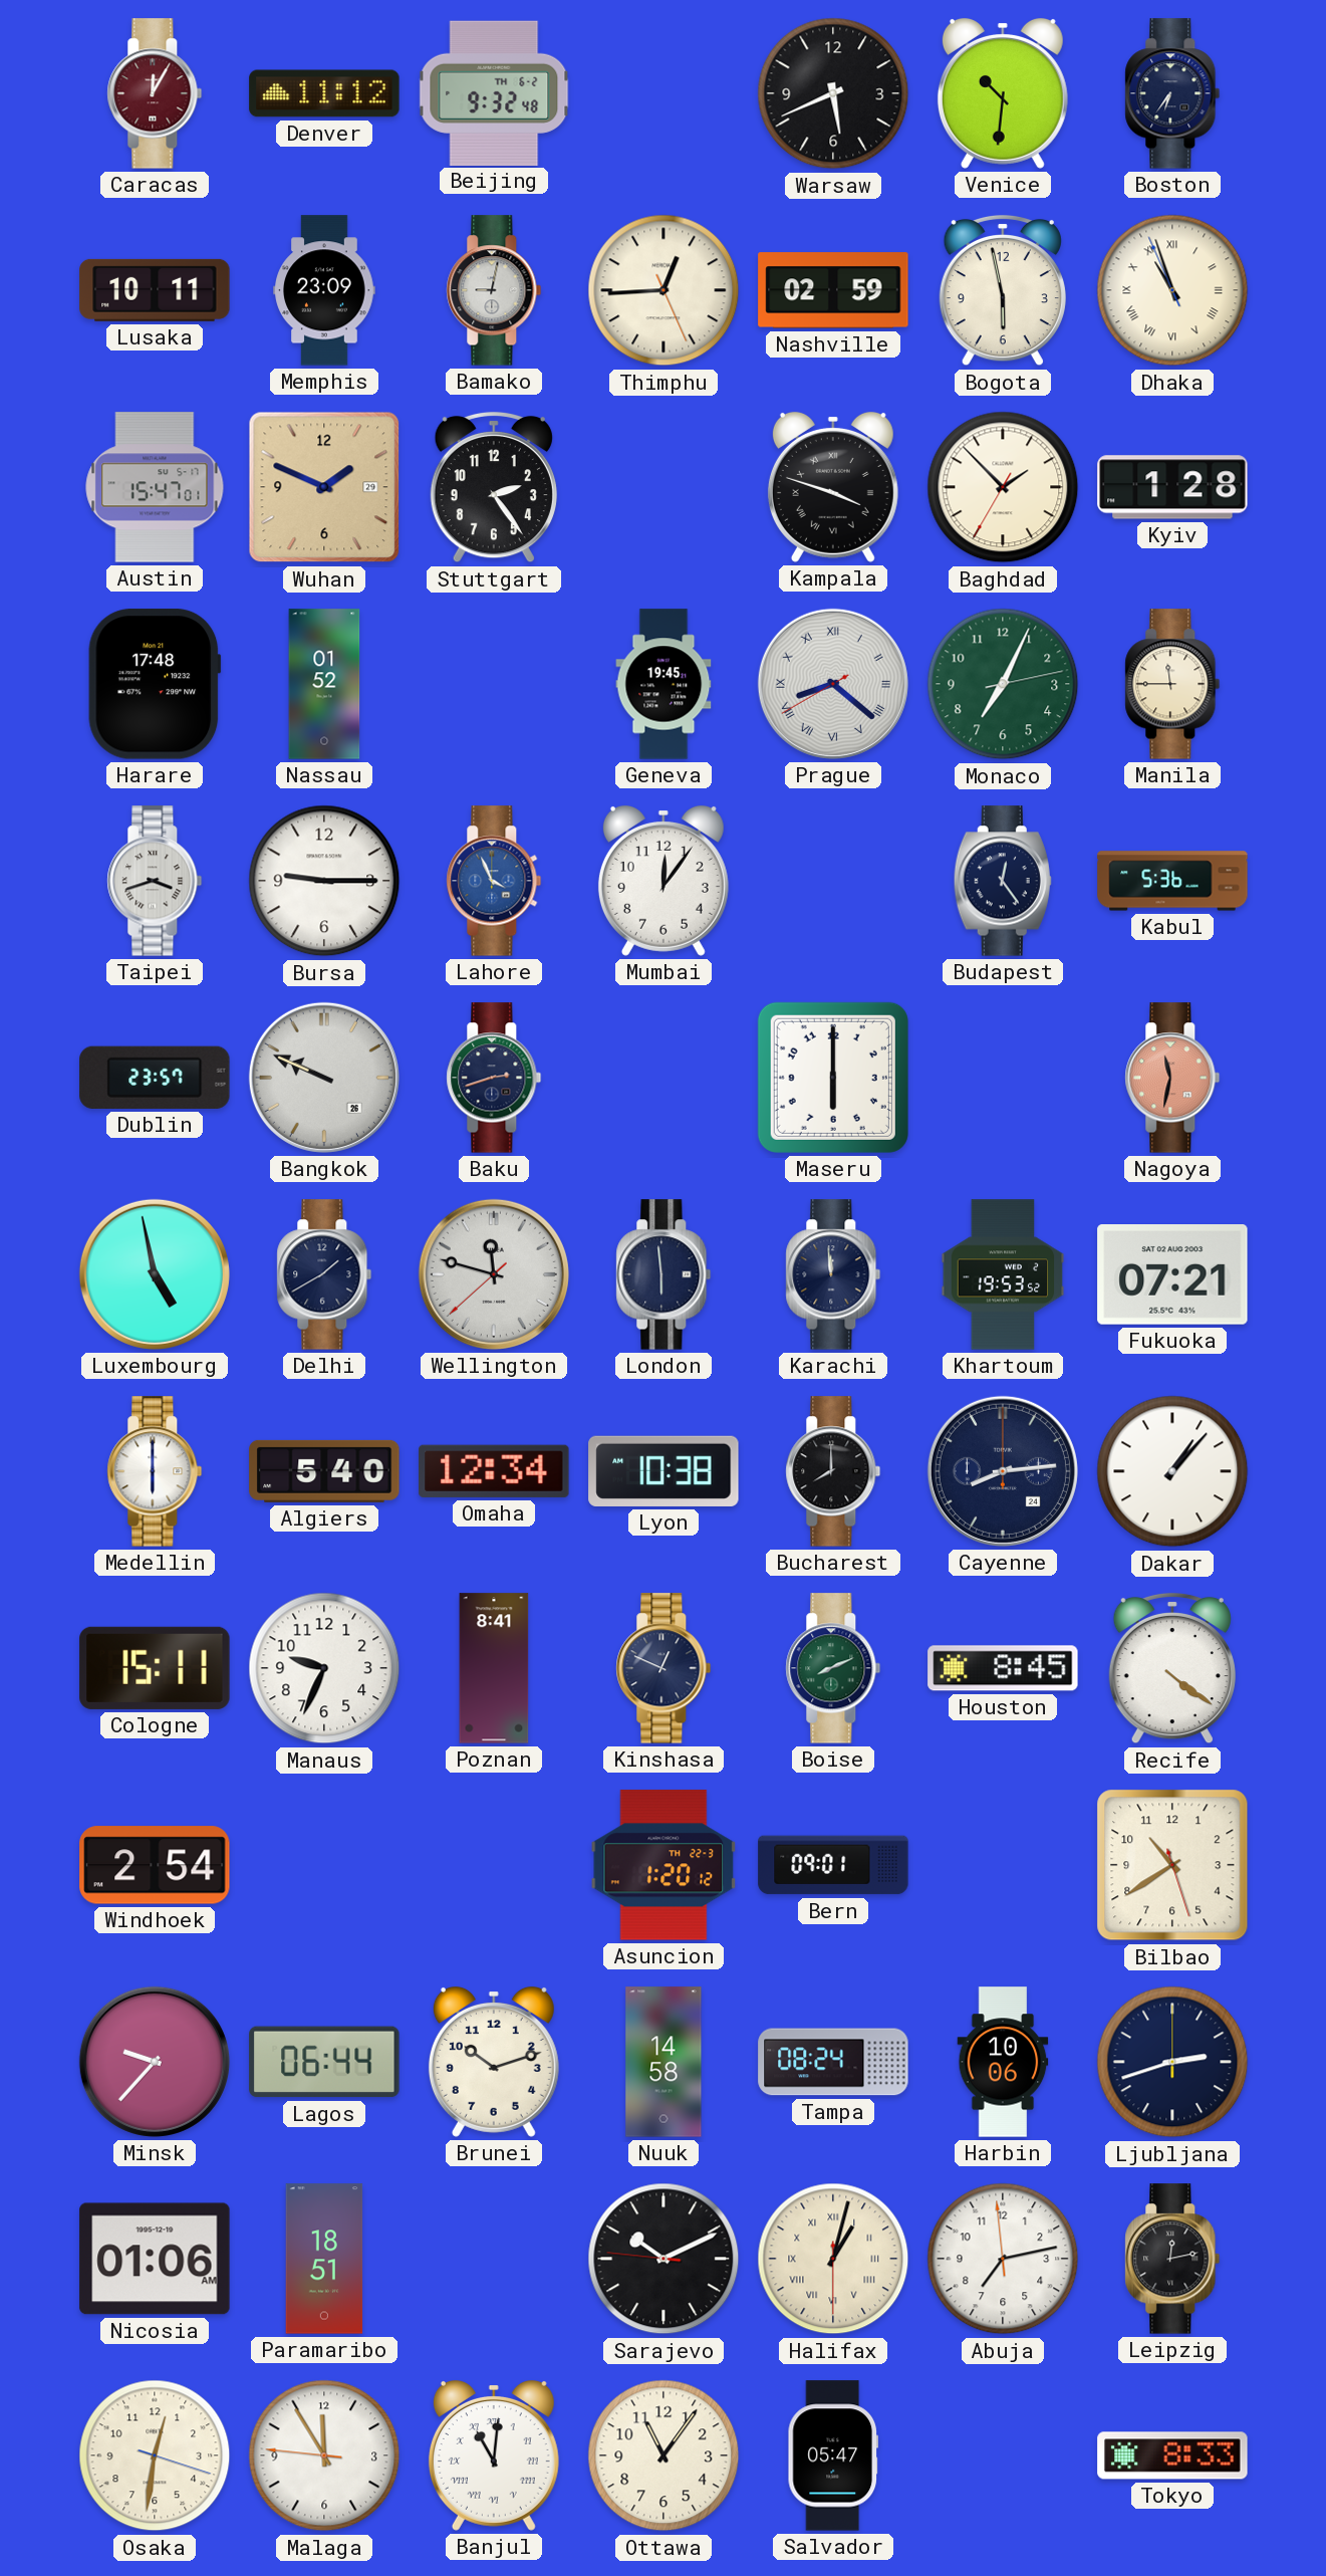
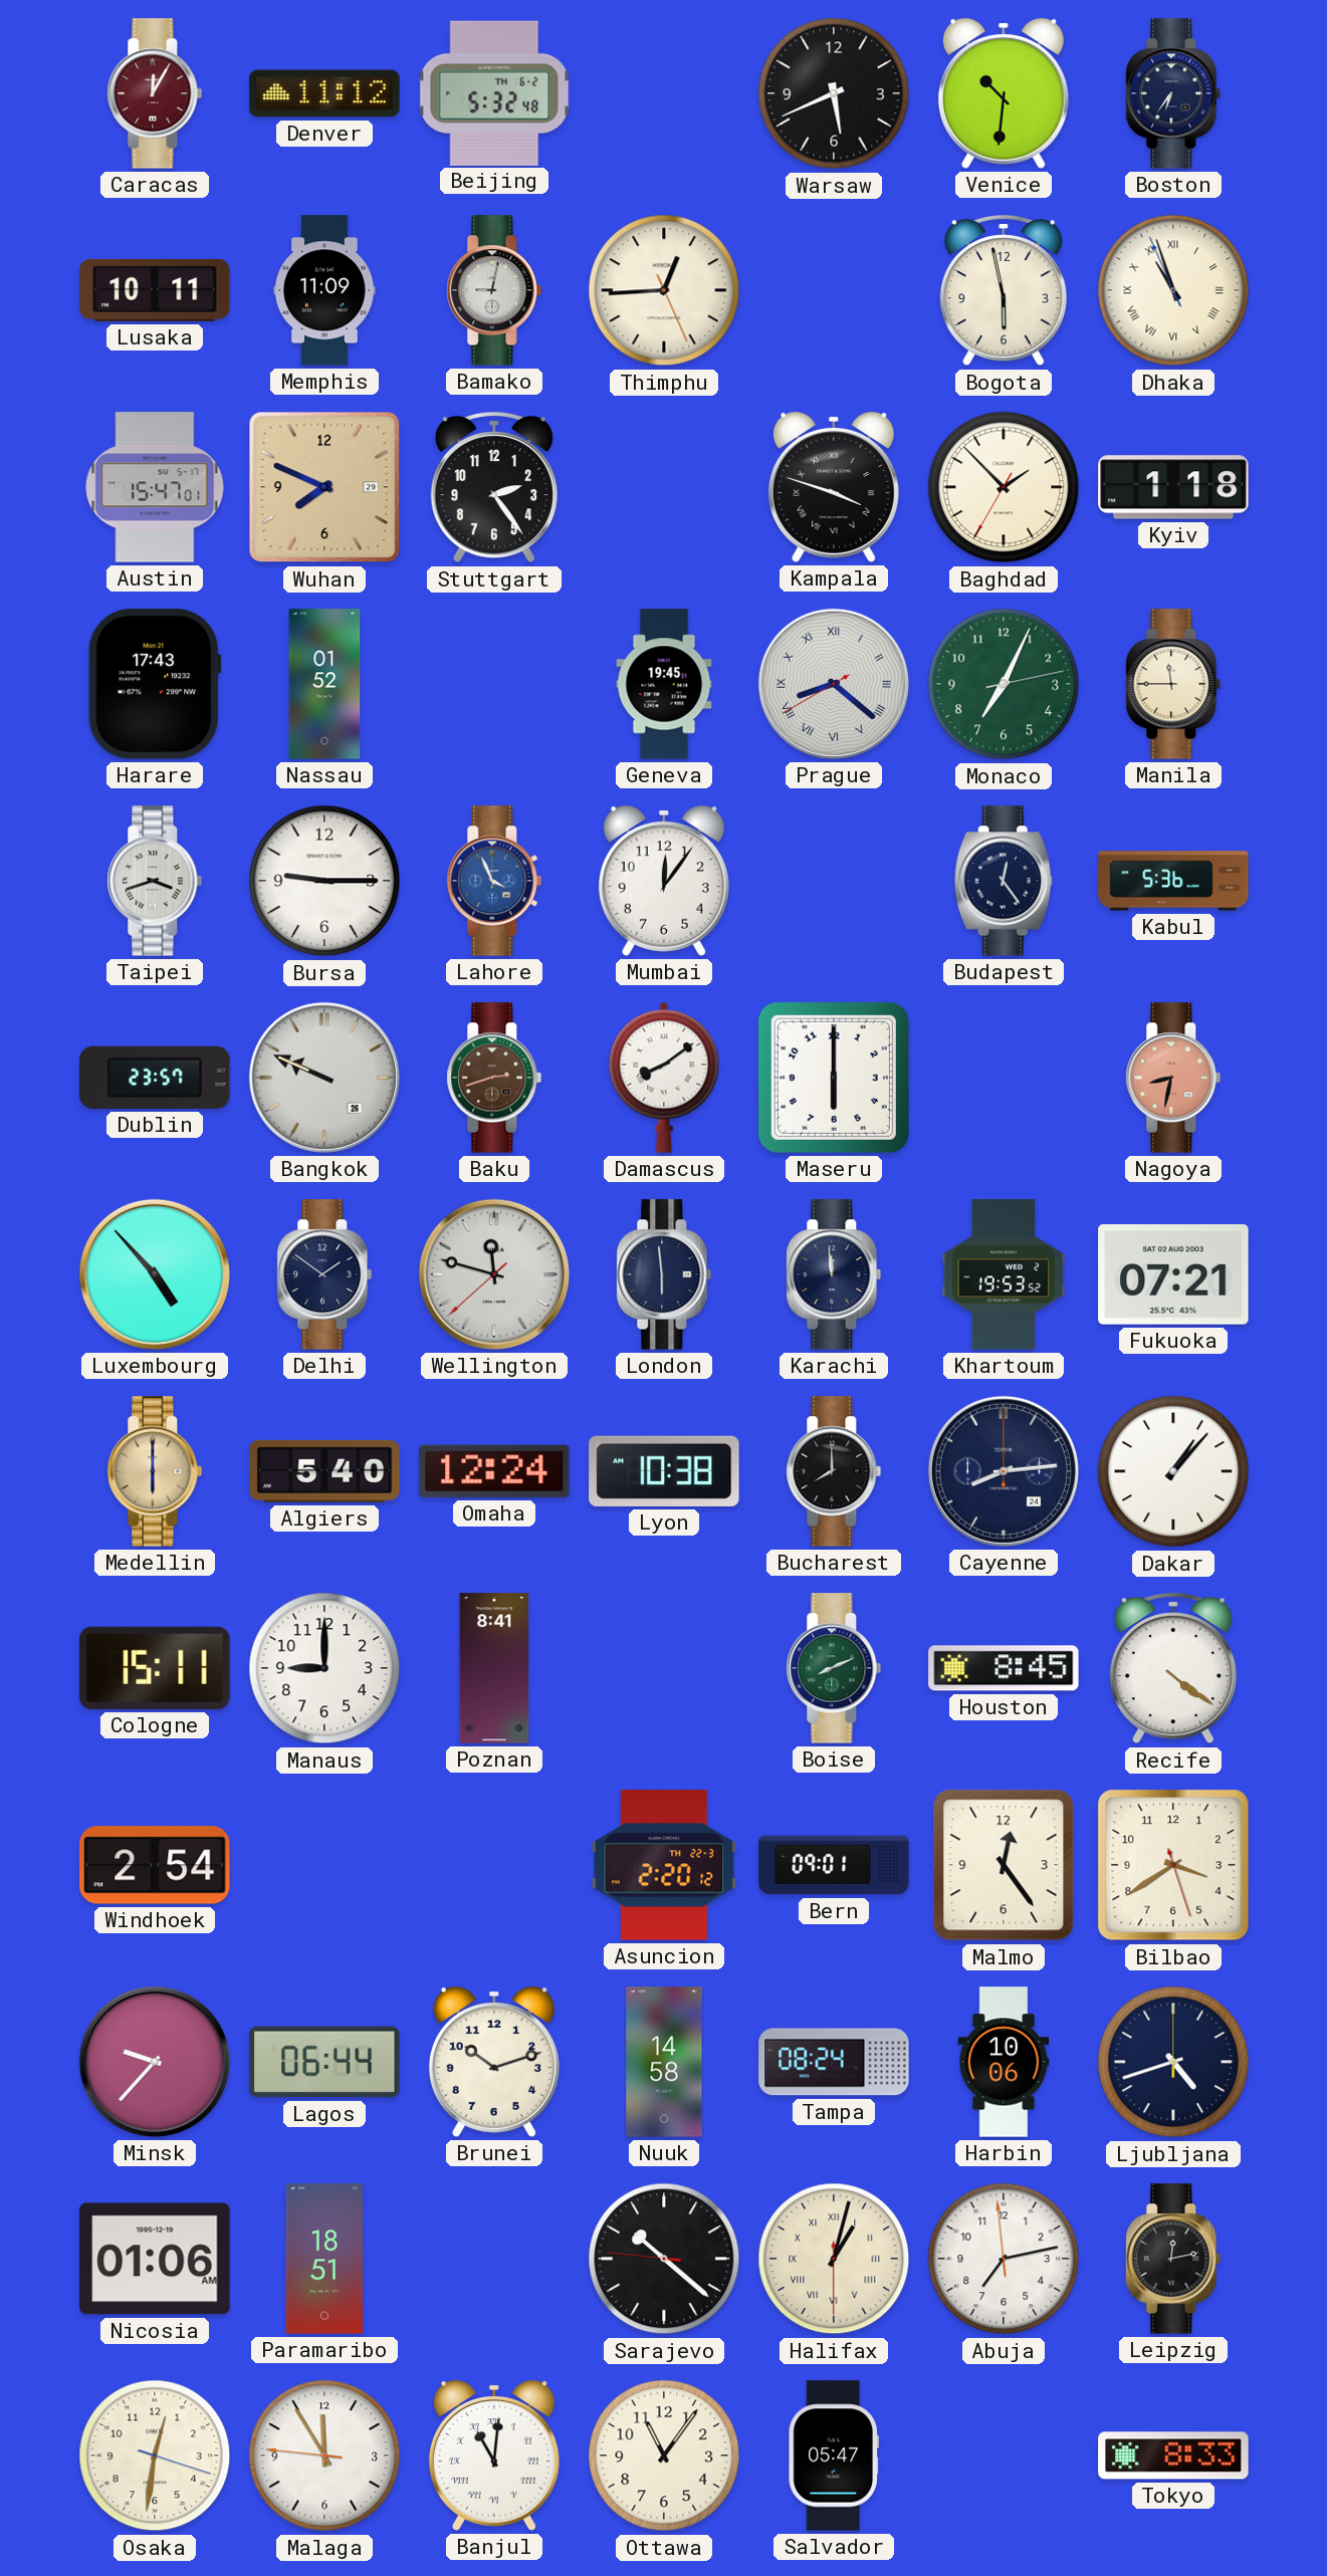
Beijing: 9:32 -> 5:32
Memphis: 23:09 -> 11:09
Nashville: 02:59 -> none
Wuhan: 1:49 -> 7:49
Kyiv: 1:28 -> 1:18
Harare: 17:48 -> 17:43
Baku dial: navy -> brown
Damascus: none -> 8:09
Nagoya: 11:32 -> 8:32
Luxembourg: 4:58 -> 4:53
Delhi: 1:40 -> 1:51
Medellin dial: white -> champagne
Omaha: 12:34 -> 12:24
Manaus: 9:34 -> 9:00
Kinshasa: 12:49 -> none
Asuncion: 1:20 -> 2:20
Malmo: none -> 12:24
Bilbao: 10:39 -> 3:39
Ljubljana: 2:42 -> 4:42
Sarajevo: 10:10 -> 10:21
